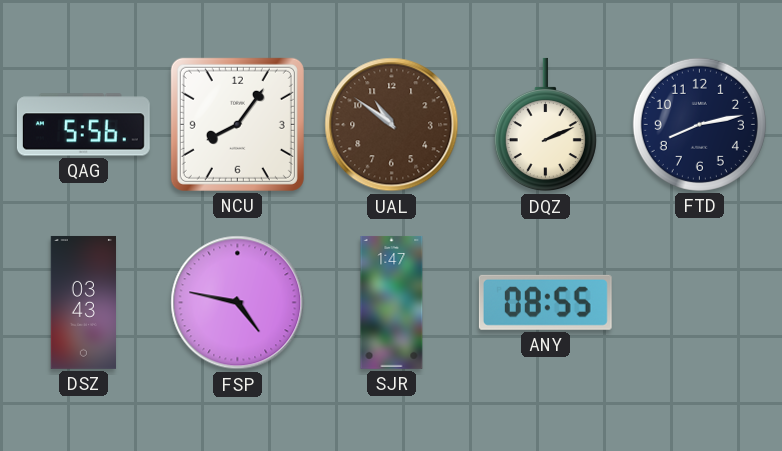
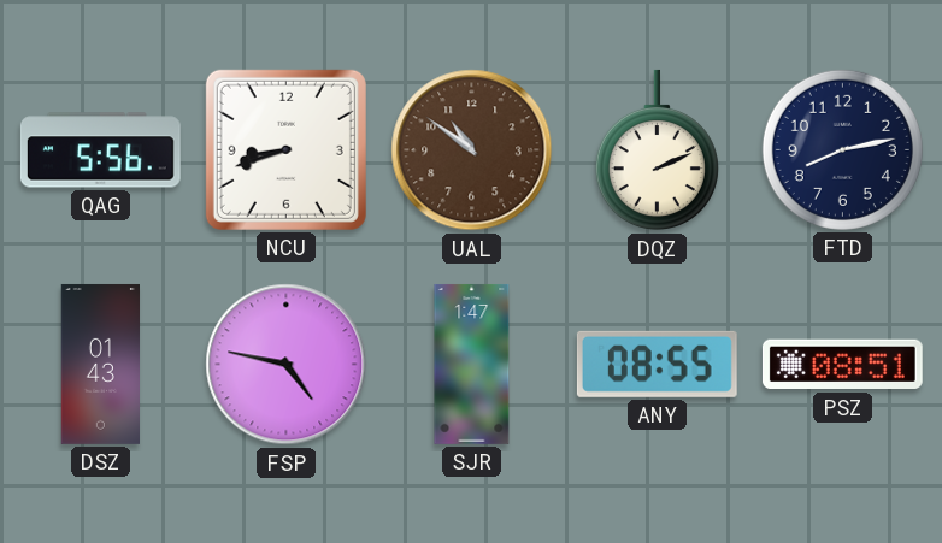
NCU: 8:06 -> 8:42
DSZ: 03:43 -> 01:43
PSZ: none -> 08:51
